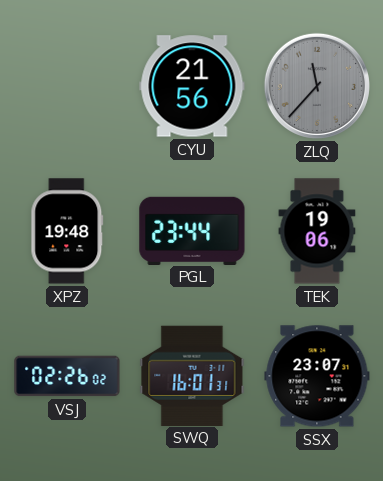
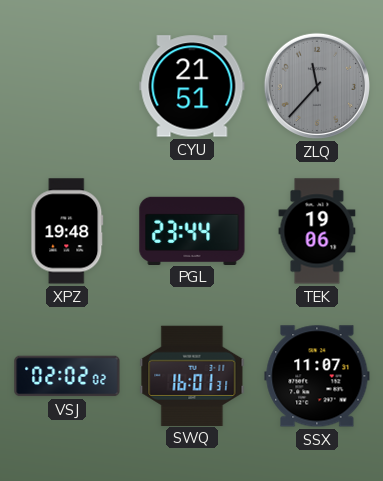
CYU: 21:56 -> 21:51
VSJ: 02:26 -> 02:02
SSX: 23:07 -> 11:07
